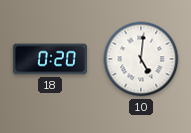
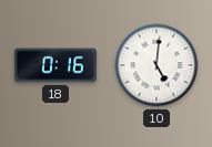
18: 0:20 -> 0:16
